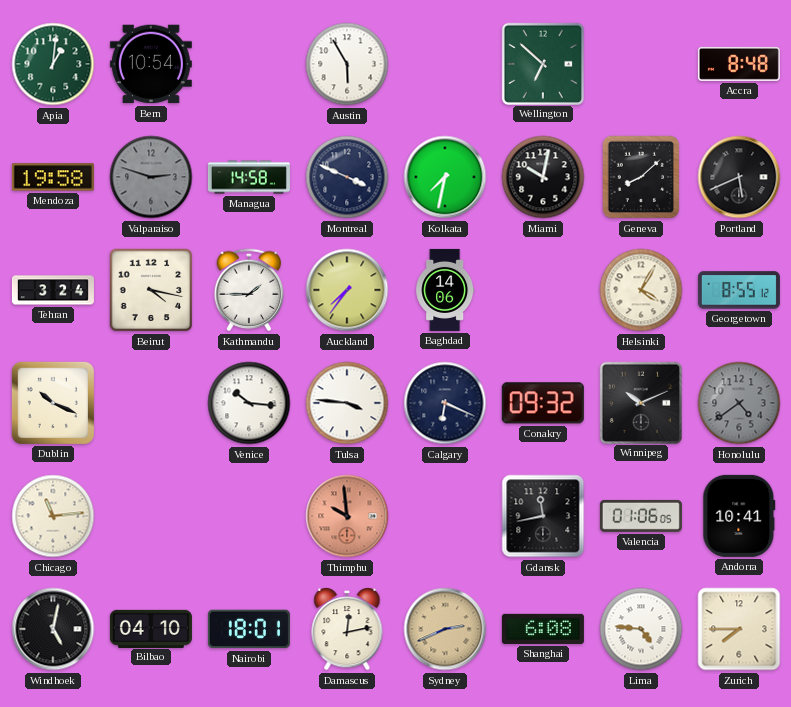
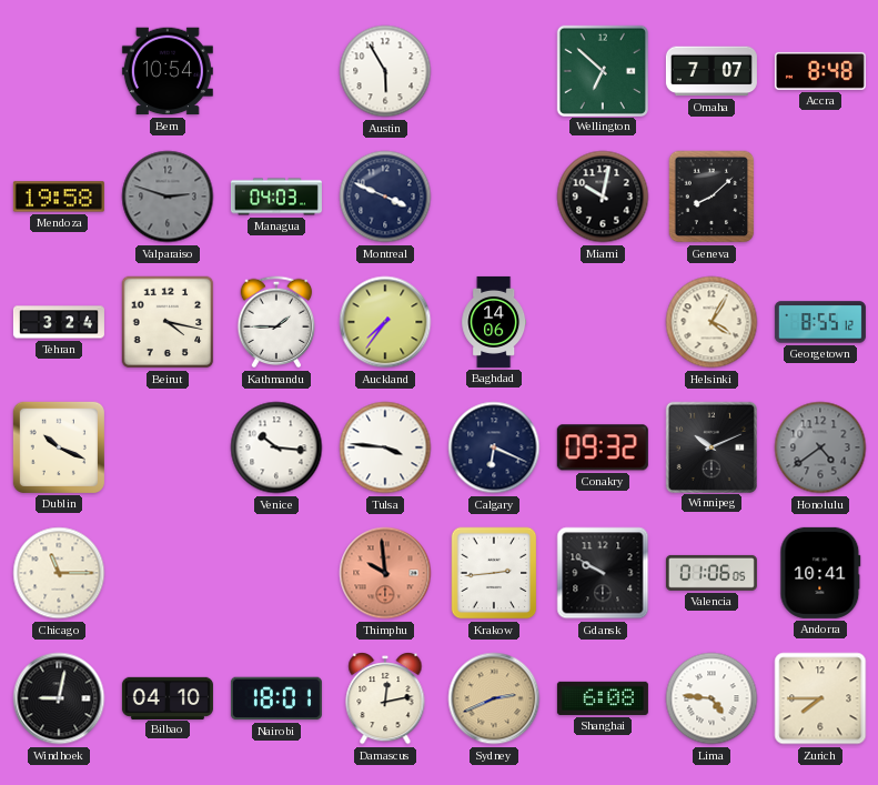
Apia: 1:01 -> none
Omaha: none -> 7:07
Managua: 14:58 -> 04:03
Kolkata: 7:32 -> none
Portland: 5:41 -> none
Chicago: 11:14 -> 11:15
Krakow: none -> 2:44
Gdansk: 11:43 -> 9:50
Windhoek: 5:02 -> 9:02
